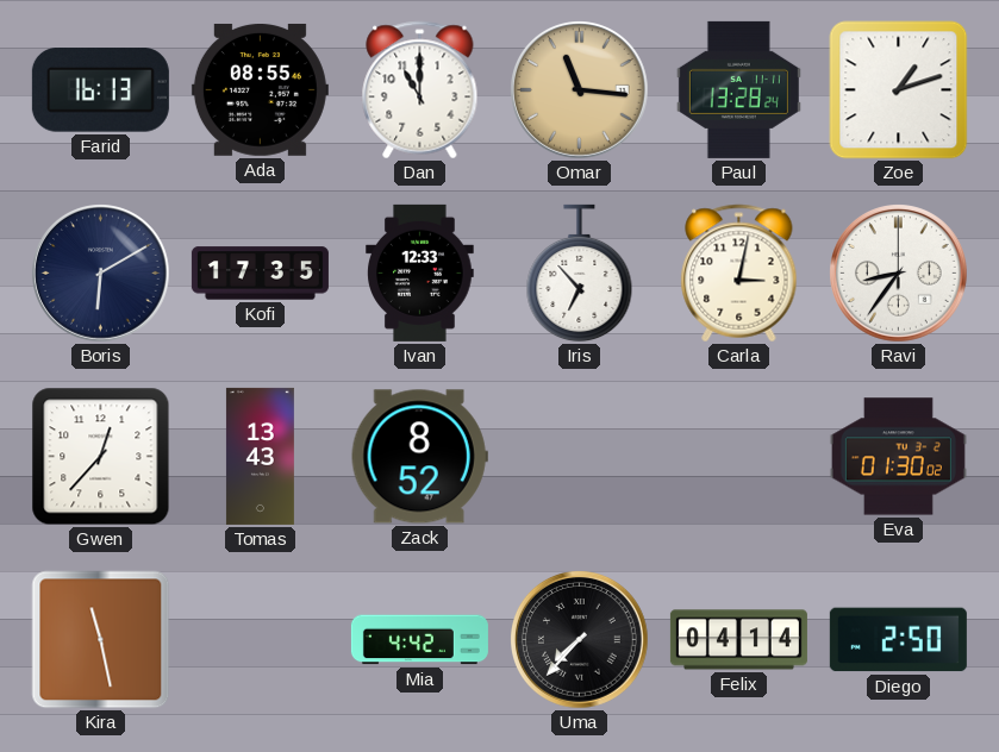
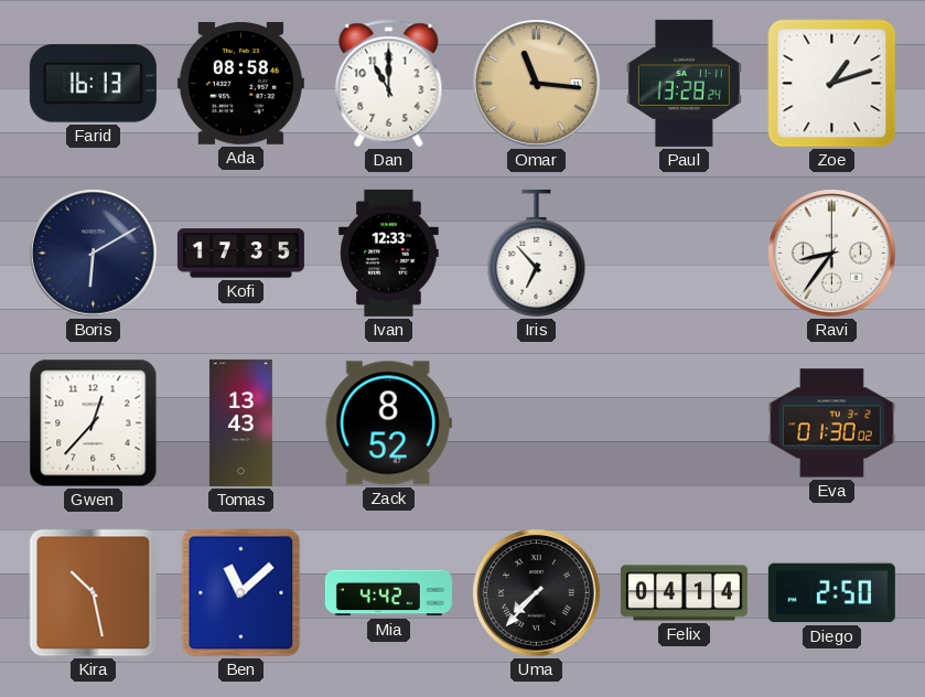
Ada: 08:55 -> 08:58
Carla: 3:02 -> none
Kira: 11:28 -> 10:28
Ben: none -> 11:08
